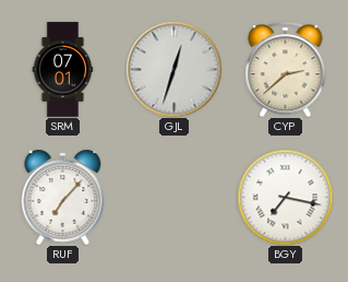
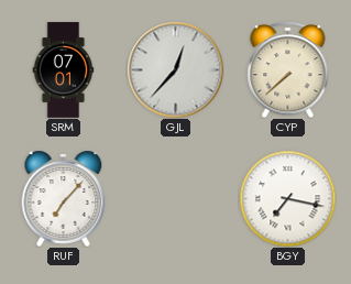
GJL: 12:33 -> 12:37
CYP: 2:38 -> 7:38
